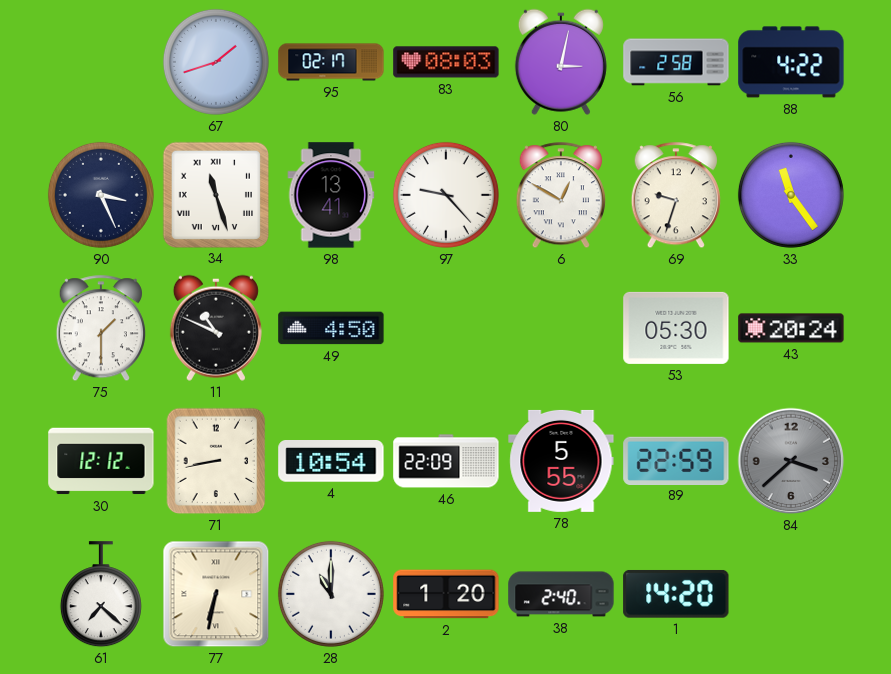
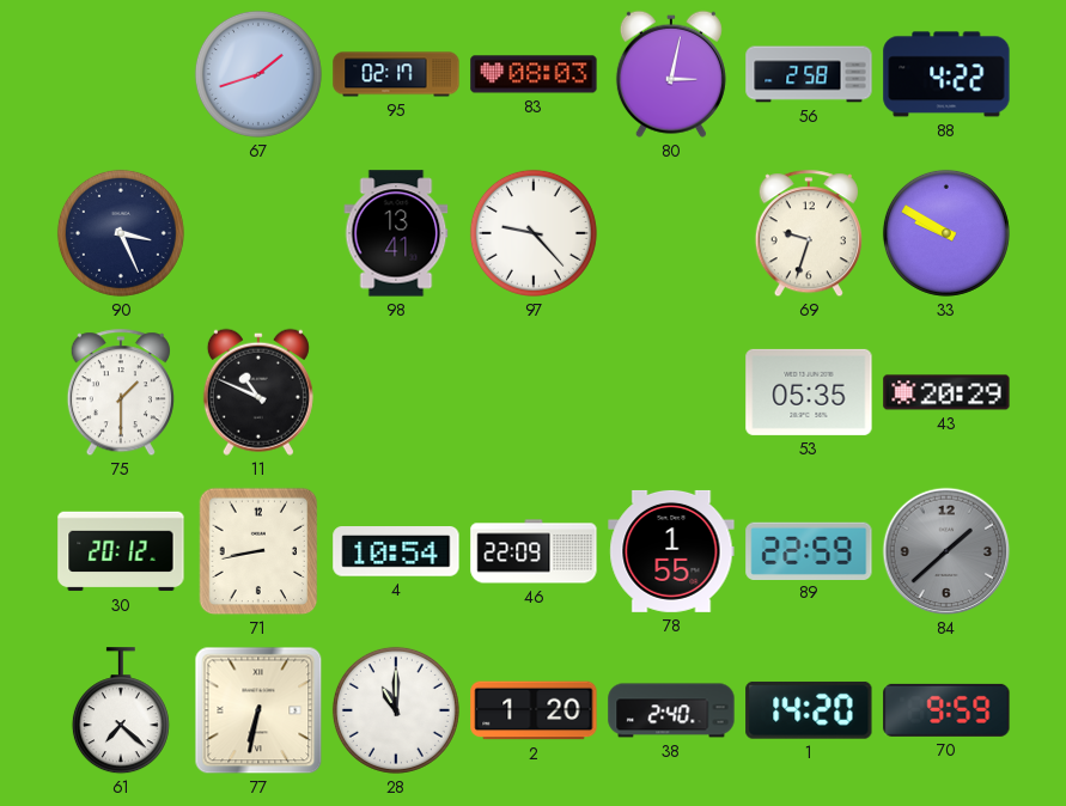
34: 11:27 -> none
6: 12:50 -> none
33: 11:24 -> 9:50
49: 4:50 -> none
53: 05:30 -> 05:35
43: 20:24 -> 20:29
30: 12:12 -> 20:12
78: 5:55 -> 1:55
84: 3:38 -> 1:38
70: none -> 9:59
